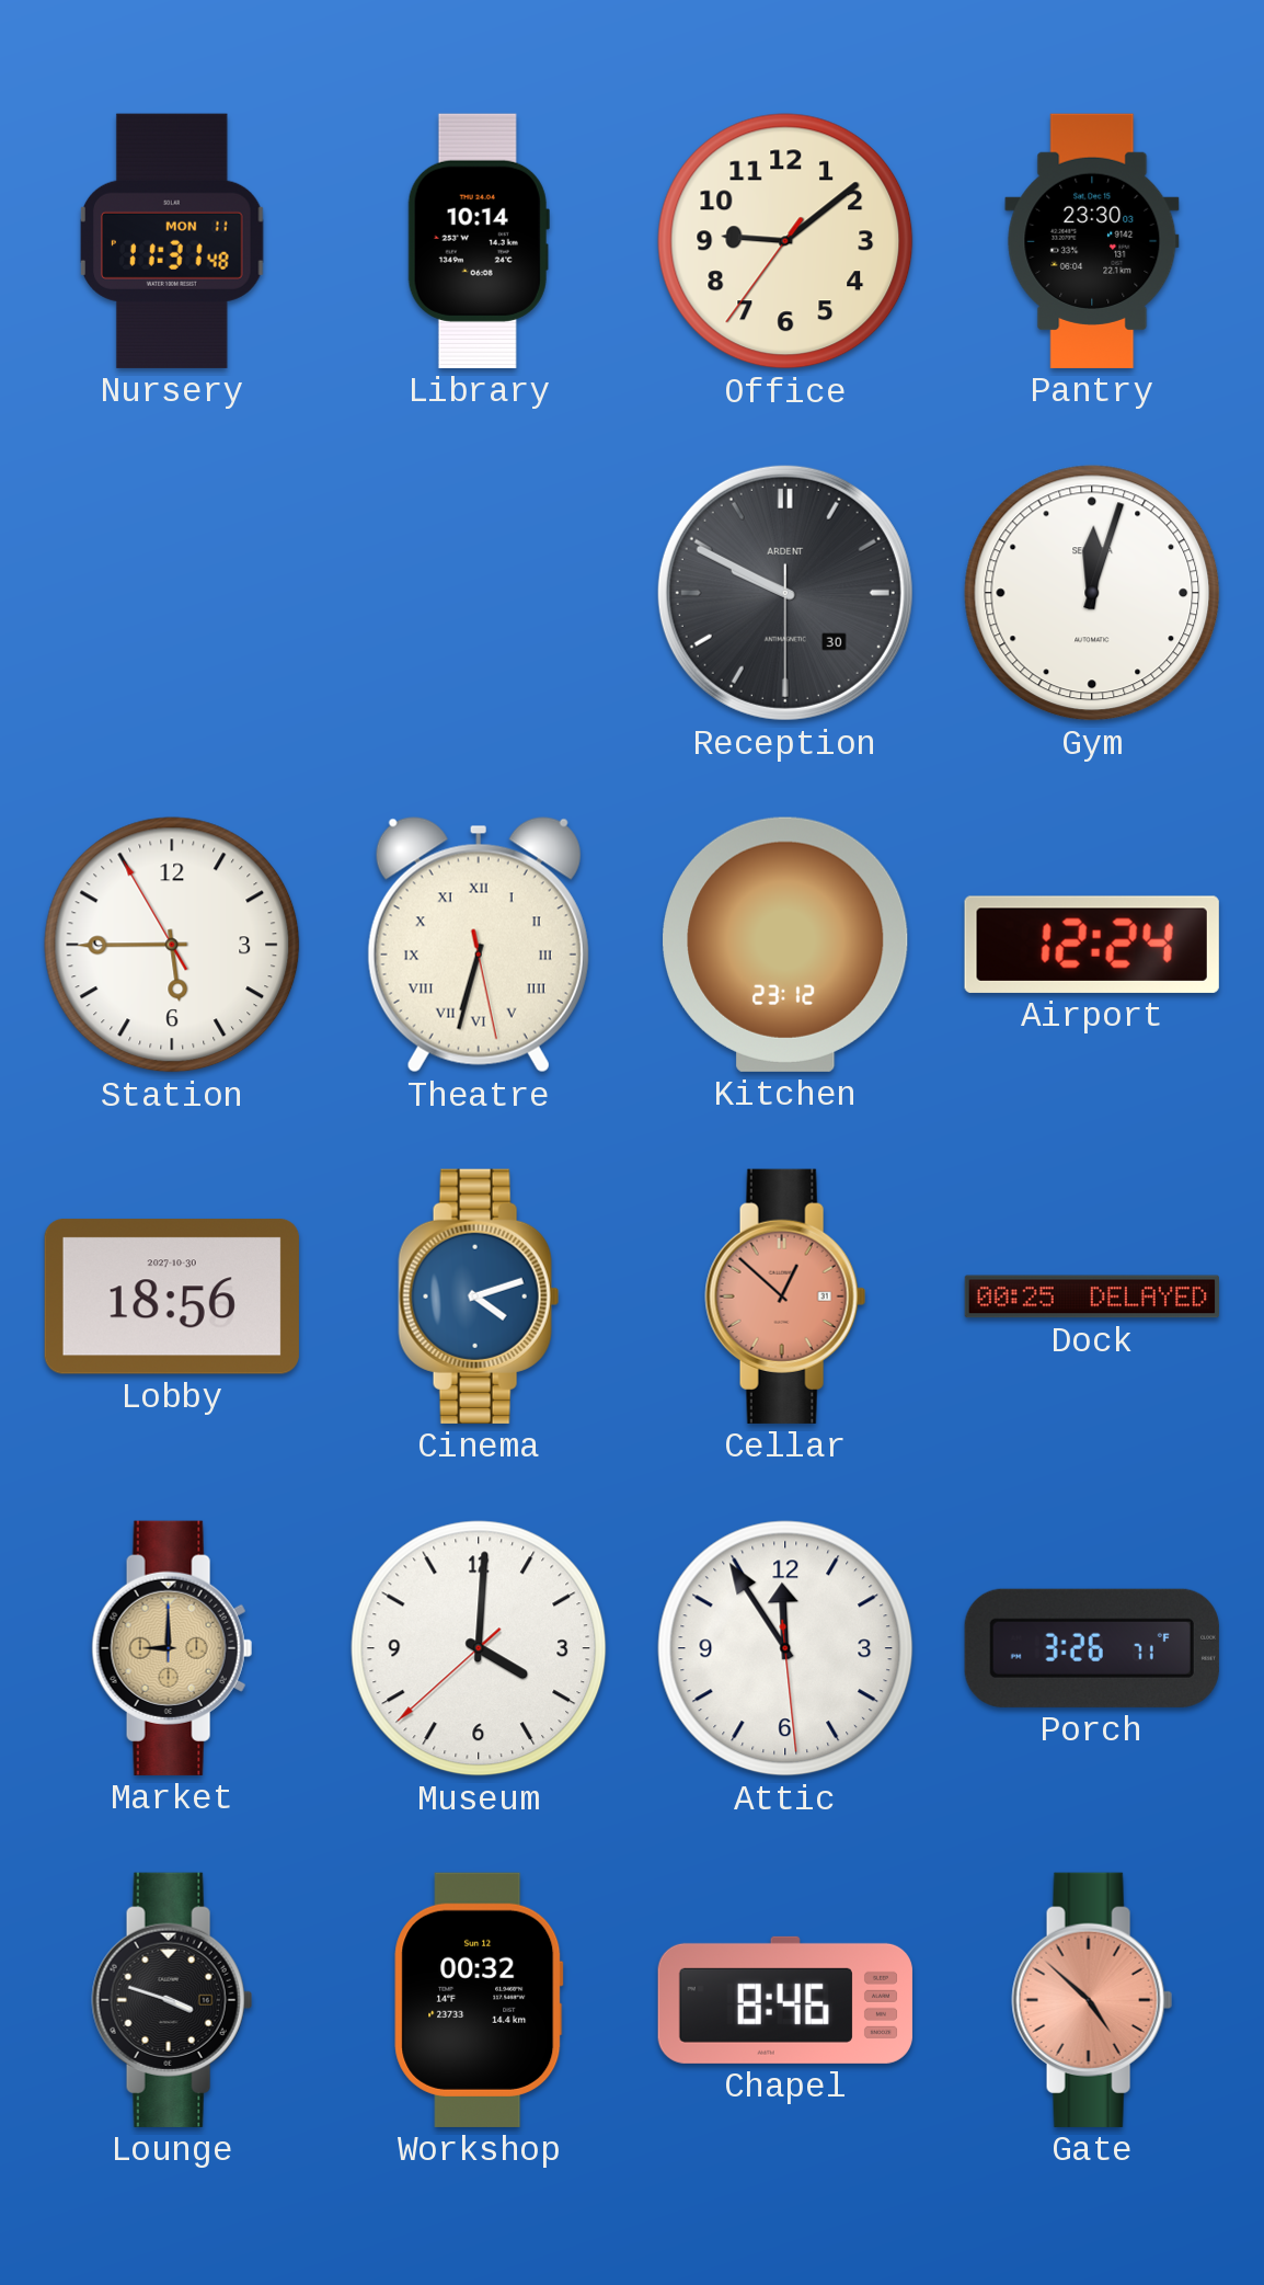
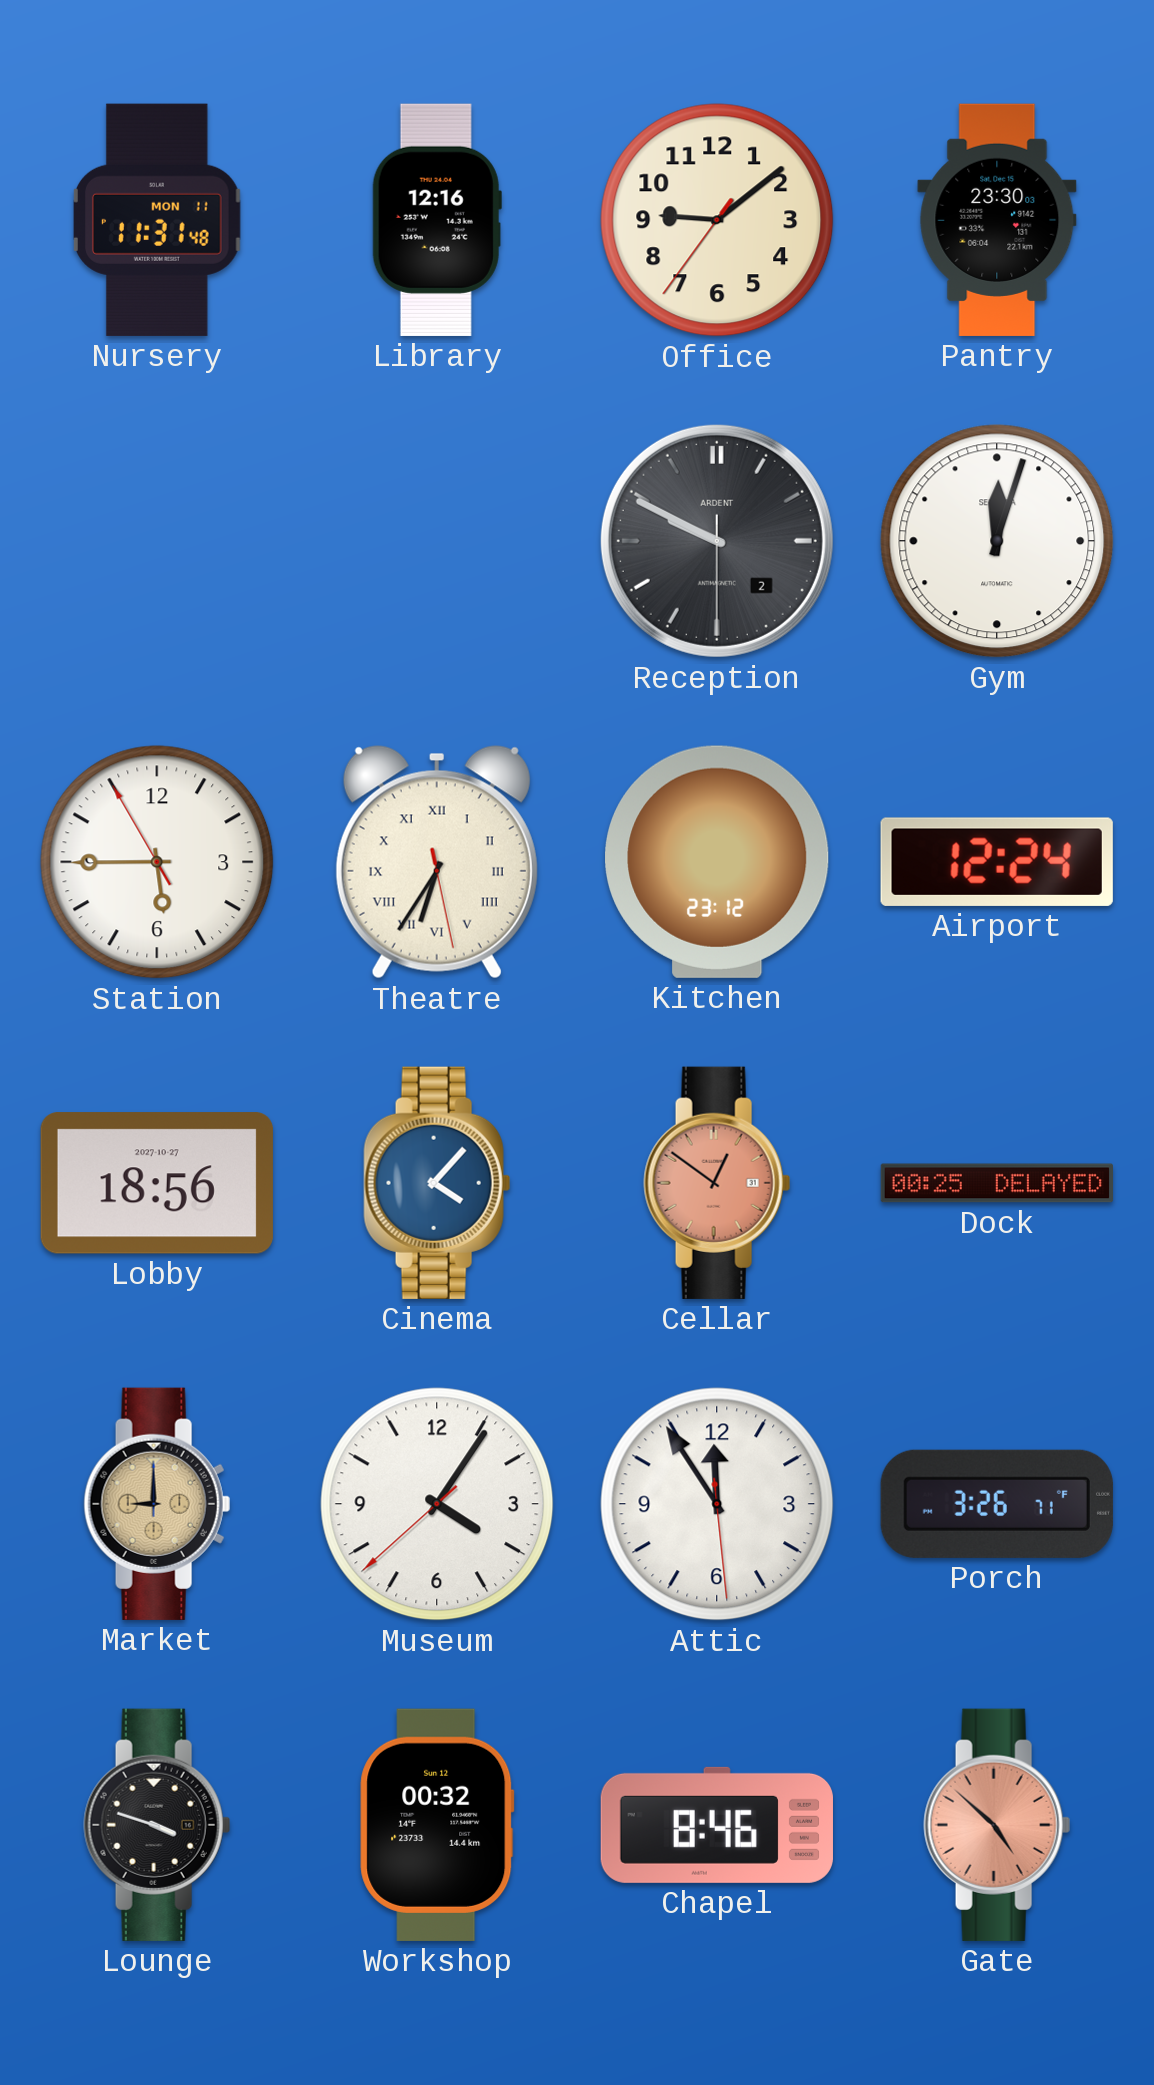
Library: 10:14 -> 12:16
Reception date: 30 -> 2
Theatre: 6:32 -> 6:35
Lobby date: 2027-10-30 -> 2027-10-27
Cinema: 4:12 -> 4:07
Cellar: 12:52 -> 12:51
Museum: 4:00 -> 4:05
